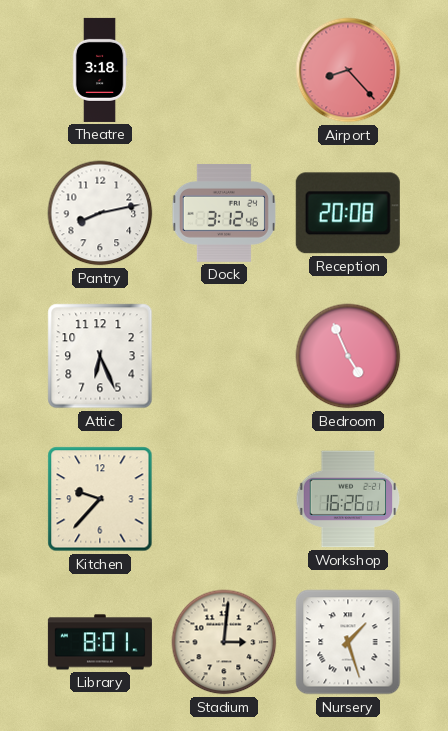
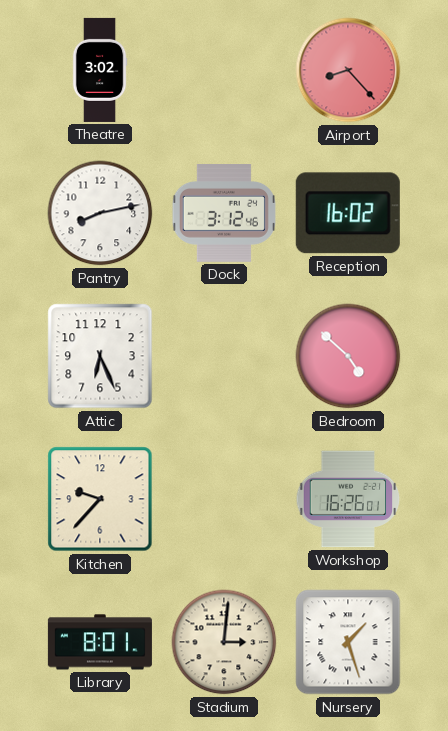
Theatre: 3:18 -> 3:02
Reception: 20:08 -> 16:02
Bedroom: 4:56 -> 4:52
